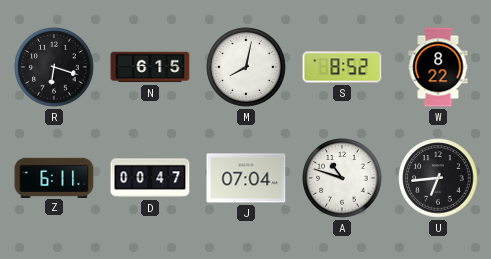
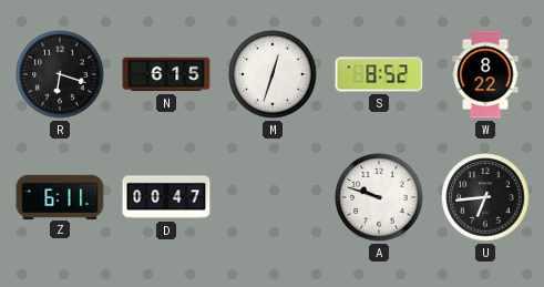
M: 8:02 -> 12:33
J: 07:04 -> none
A: 10:48 -> 9:48
